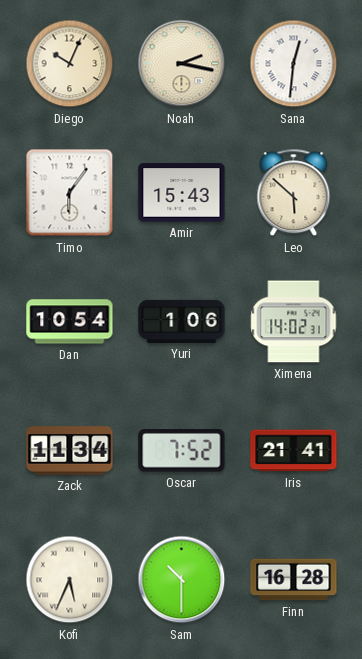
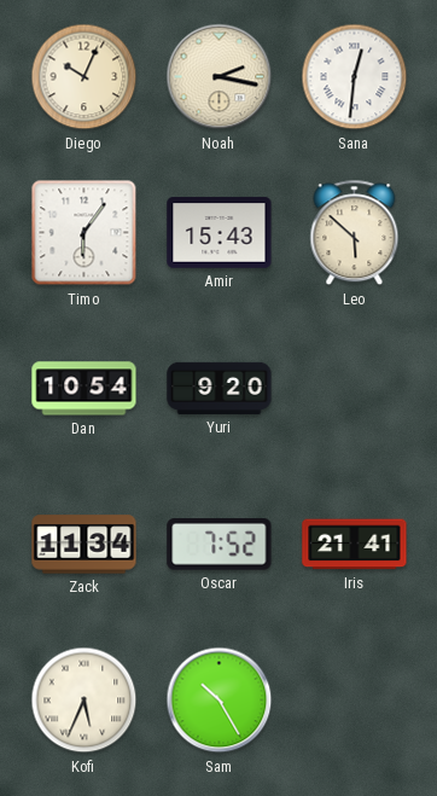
Yuri: 1:06 -> 9:20
Ximena: 14:02 -> none
Sam: 10:30 -> 10:25
Finn: 16:28 -> none
